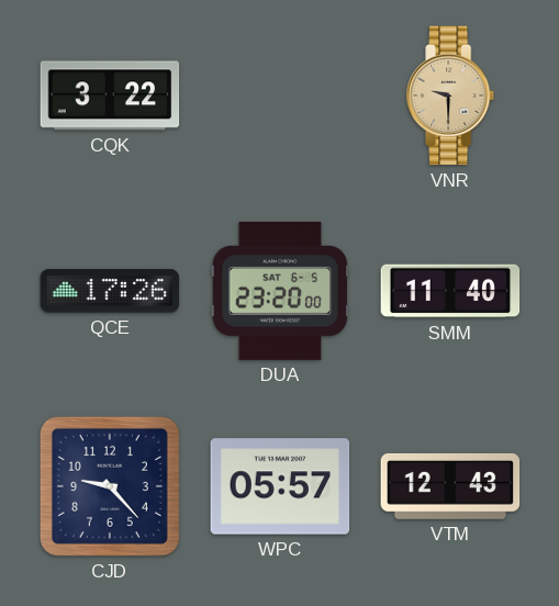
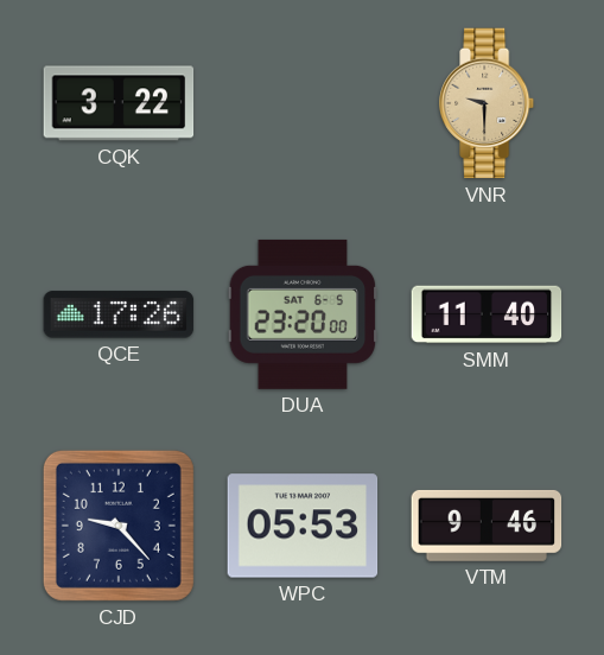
WPC: 05:57 -> 05:53
VTM: 12:43 -> 9:46
